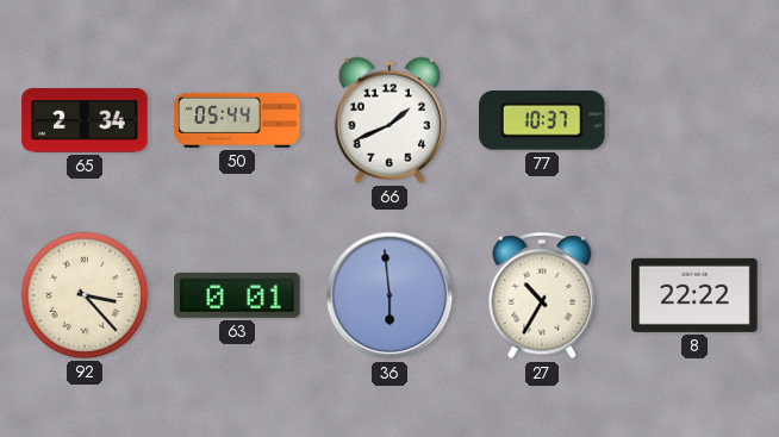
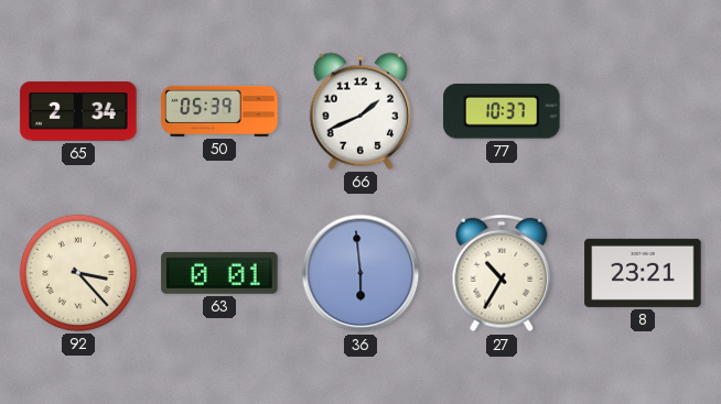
50: 05:44 -> 05:39
8: 22:22 -> 23:21
